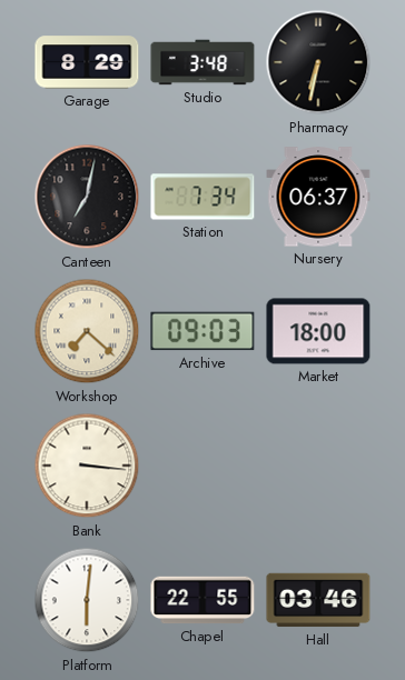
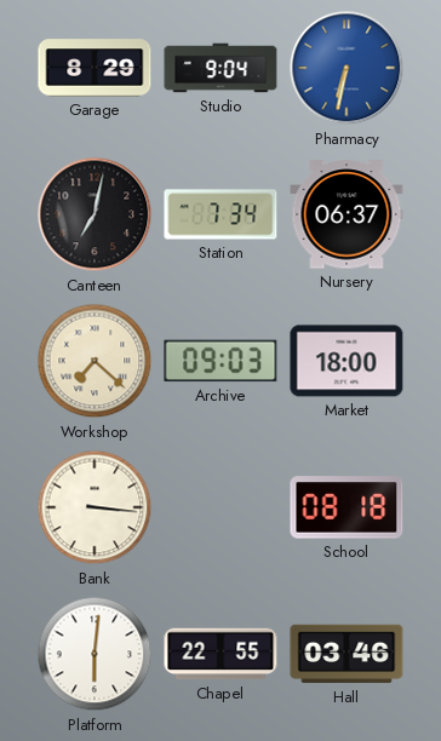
Studio: 3:48 -> 9:04
Pharmacy dial: black -> blue
School: none -> 08:18
